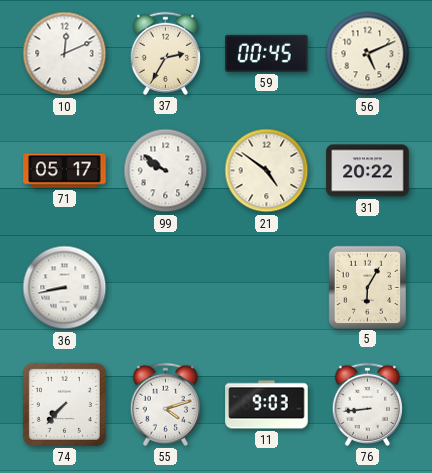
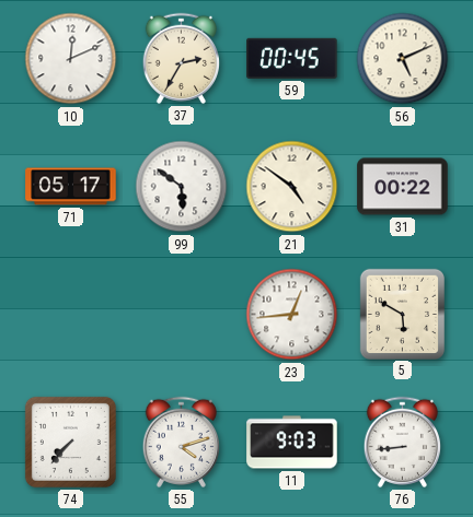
99: 9:51 -> 5:51
31: 20:22 -> 00:22
36: 8:43 -> none
23: none -> 12:44
5: 6:05 -> 5:50
